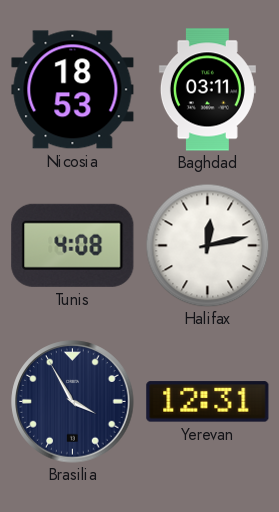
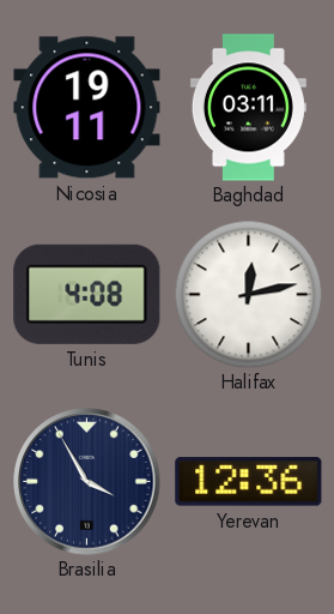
Nicosia: 18:53 -> 19:11
Yerevan: 12:31 -> 12:36
